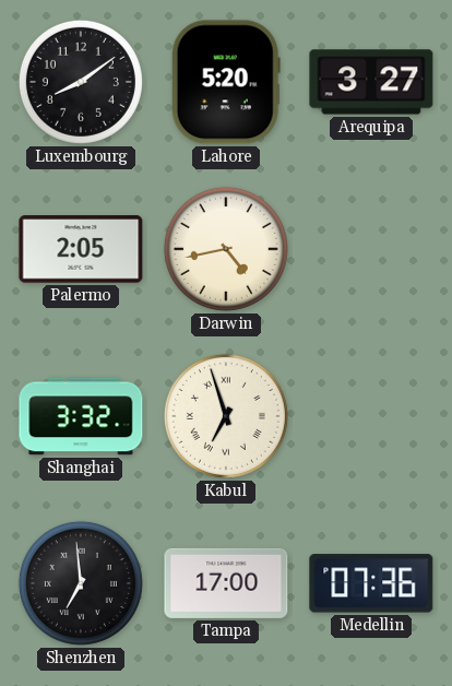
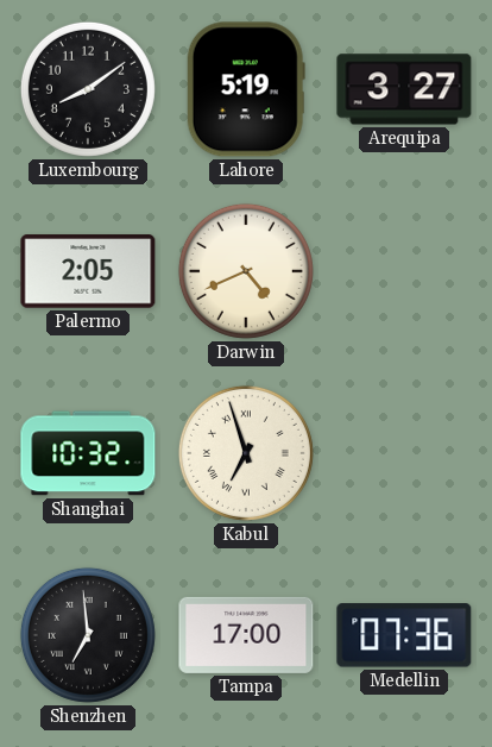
Lahore: 5:20 -> 5:19
Darwin: 4:43 -> 4:41
Shanghai: 3:32 -> 10:32
